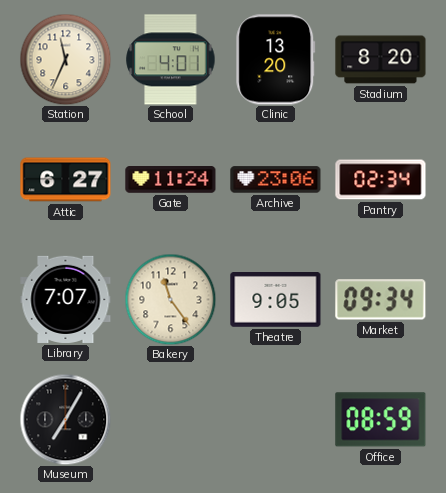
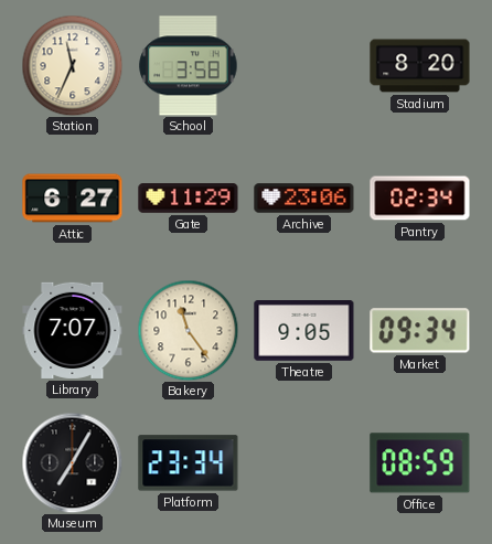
School: 4:01 -> 3:58
Clinic: 13:20 -> none
Gate: 11:24 -> 11:29
Platform: none -> 23:34
